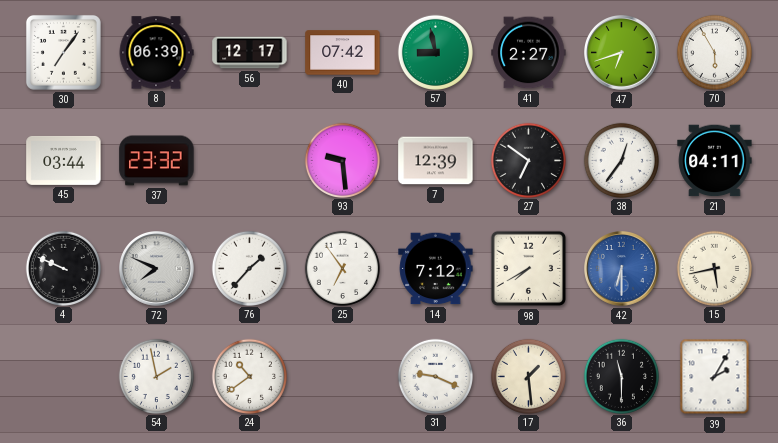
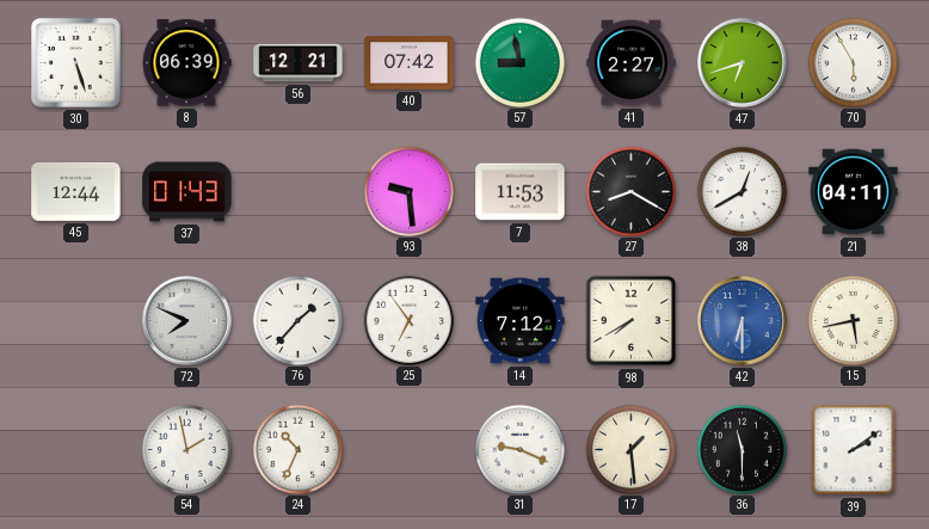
30: 7:06 -> 5:27
56: 12:17 -> 12:21
45: 03:44 -> 12:44
37: 23:32 -> 01:43
7: 12:39 -> 11:53
27: 6:51 -> 8:20
38: 12:36 -> 12:40
4: 9:49 -> none
24: 10:39 -> 10:34
39: 2:05 -> 2:09
